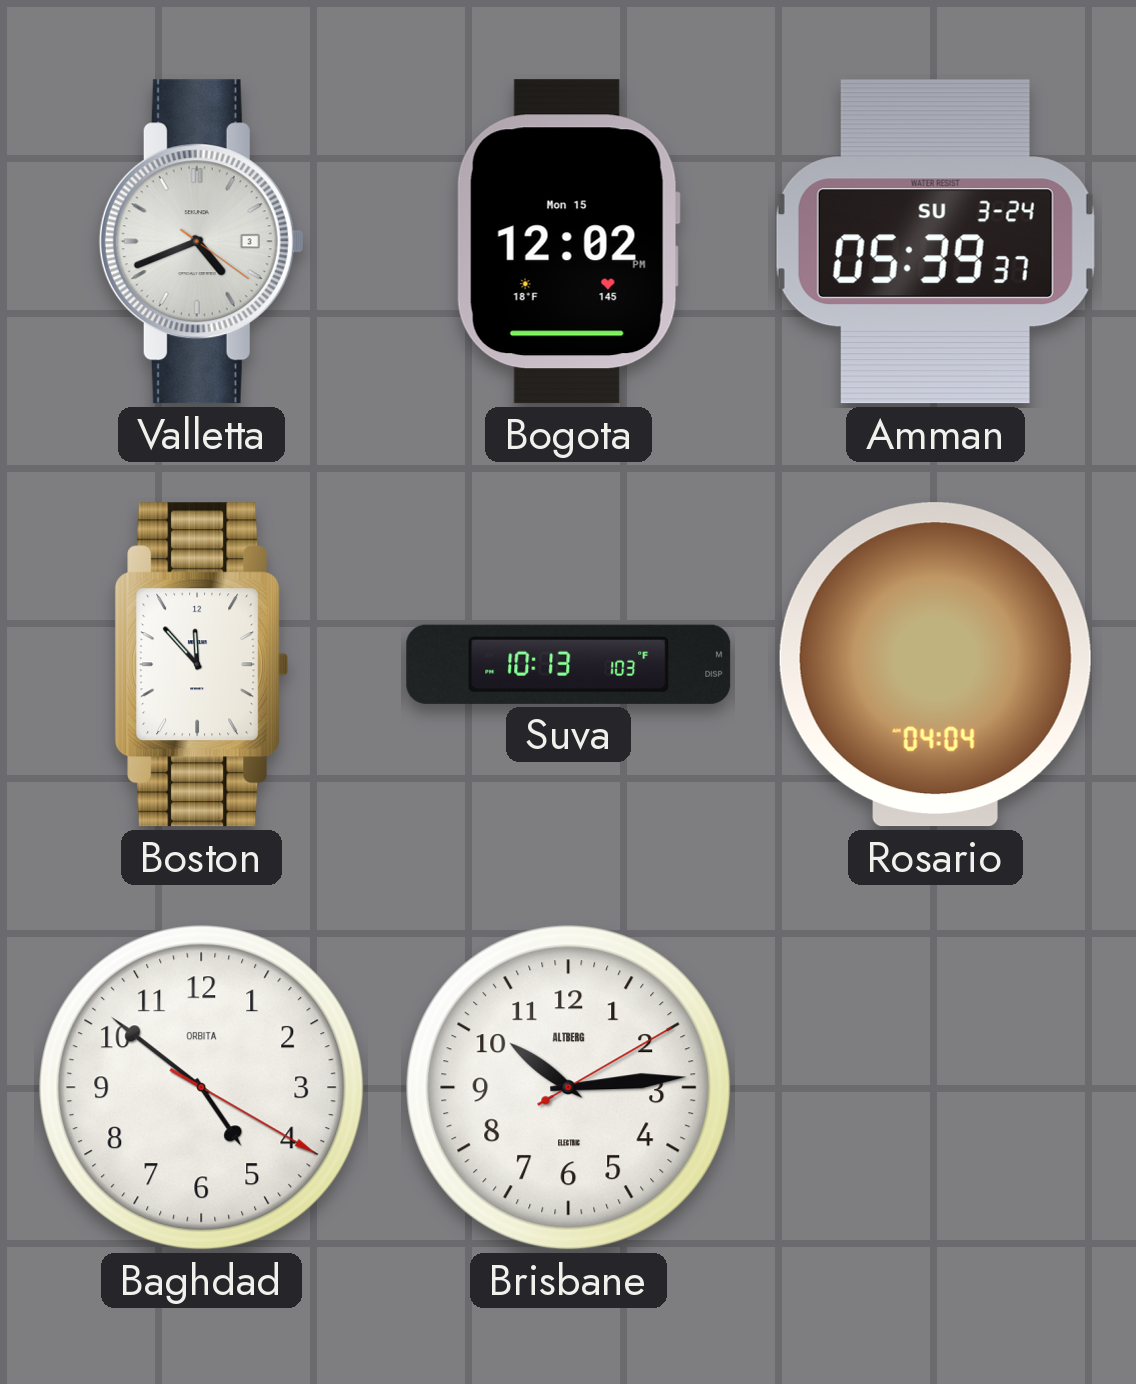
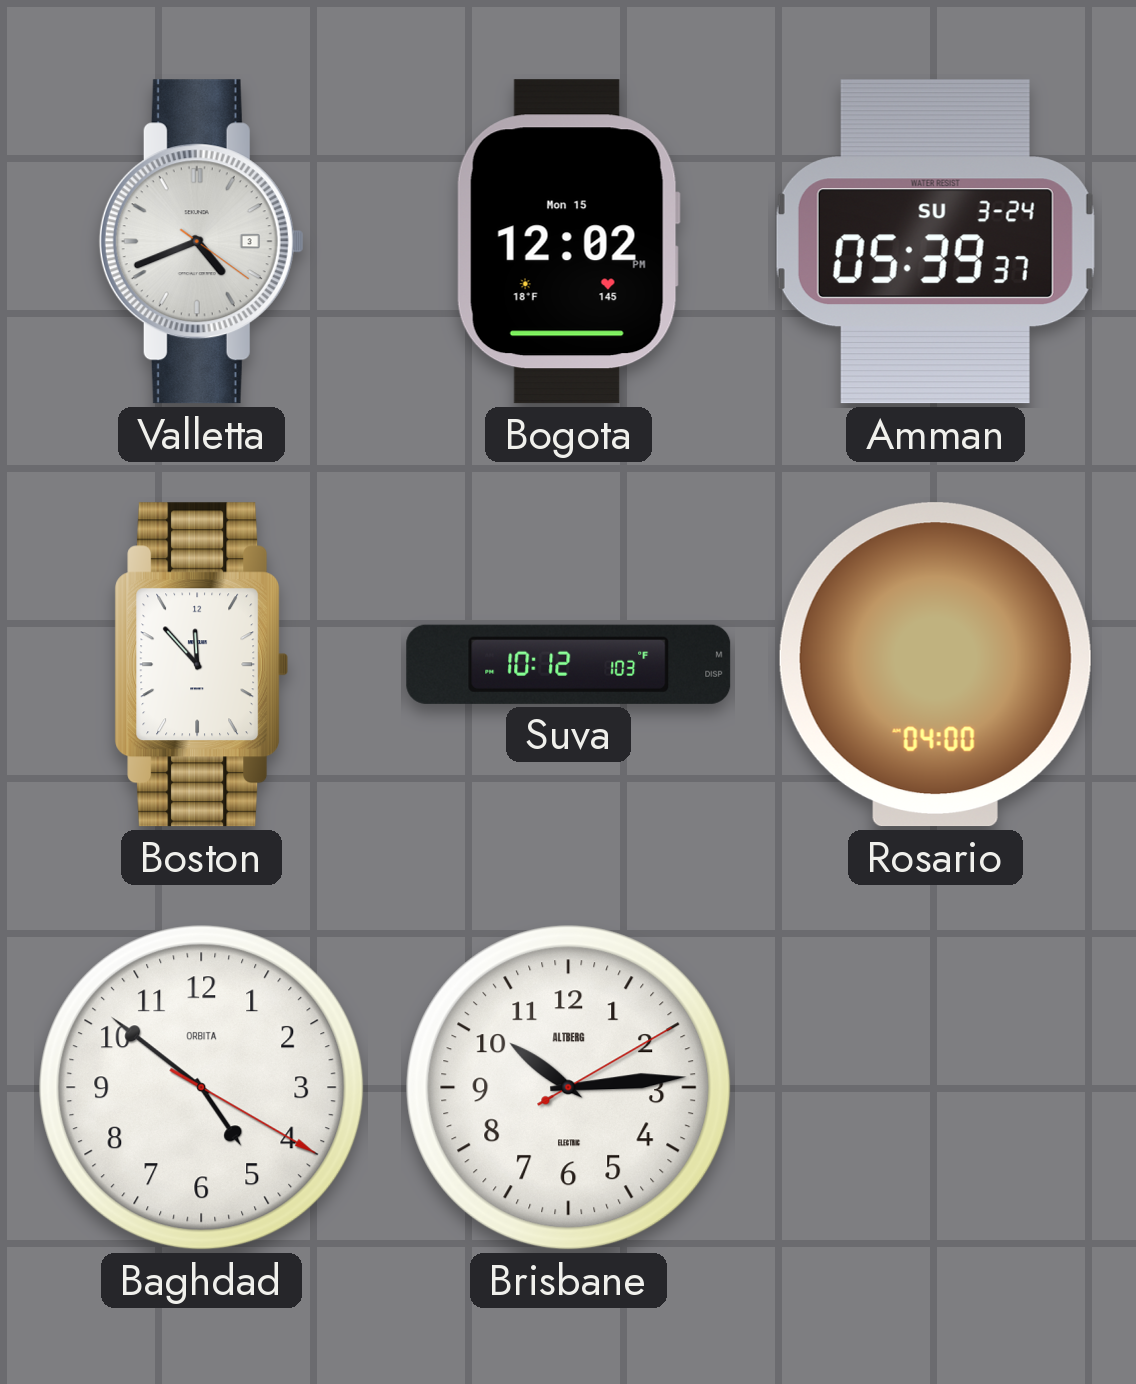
Suva: 10:13 -> 10:12
Rosario: 04:04 -> 04:00
